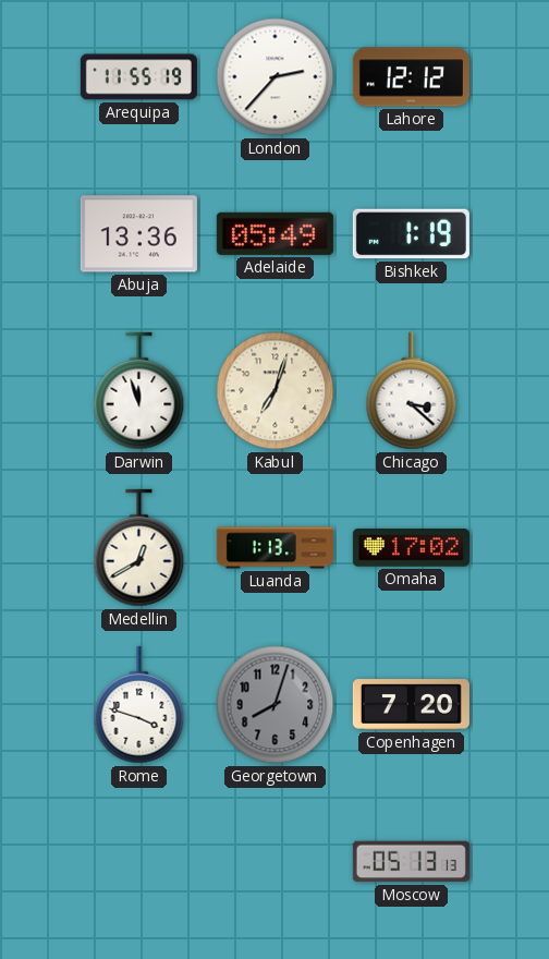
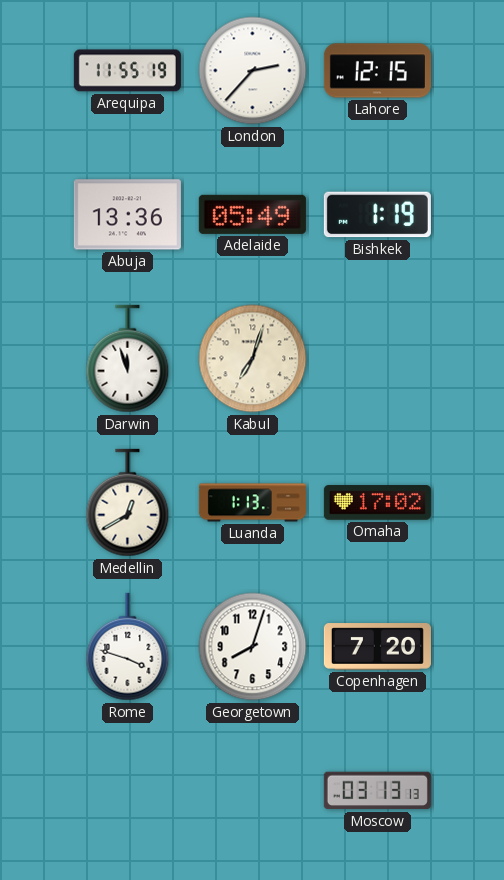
Lahore: 12:12 -> 12:15
Chicago: 3:22 -> none
Georgetown dial: grey -> white
Moscow: 05:13 -> 03:13
